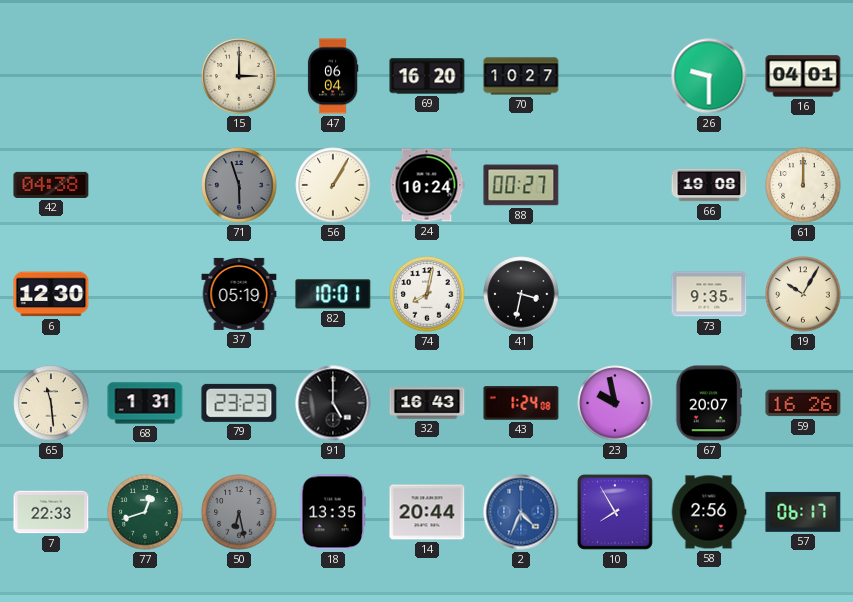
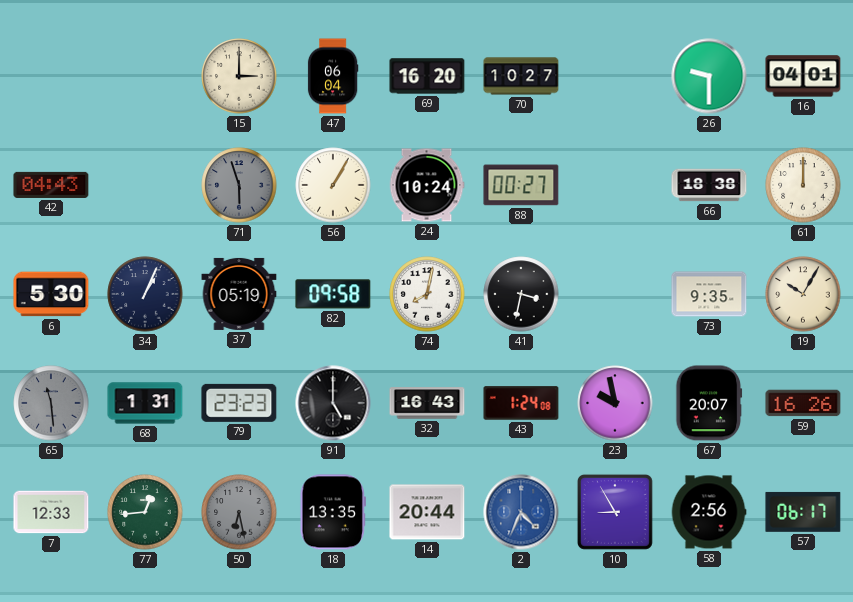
42: 04:38 -> 04:43
66: 19:08 -> 18:38
6: 12:30 -> 5:30
34: none -> 1:04
82: 10:01 -> 09:58
65 dial: cream -> grey
7: 22:33 -> 12:33
77: 12:42 -> 12:44
10: 7:55 -> 8:55
